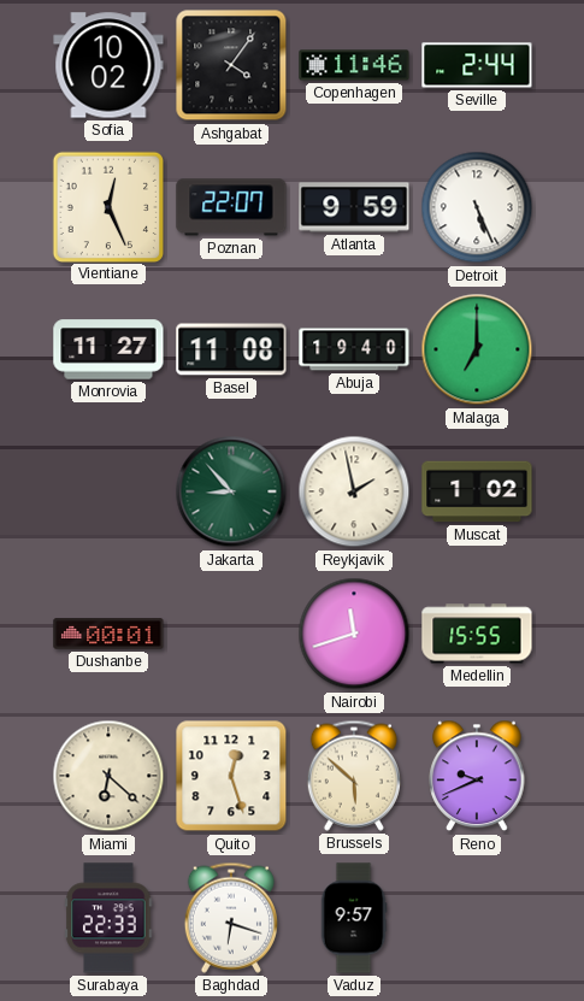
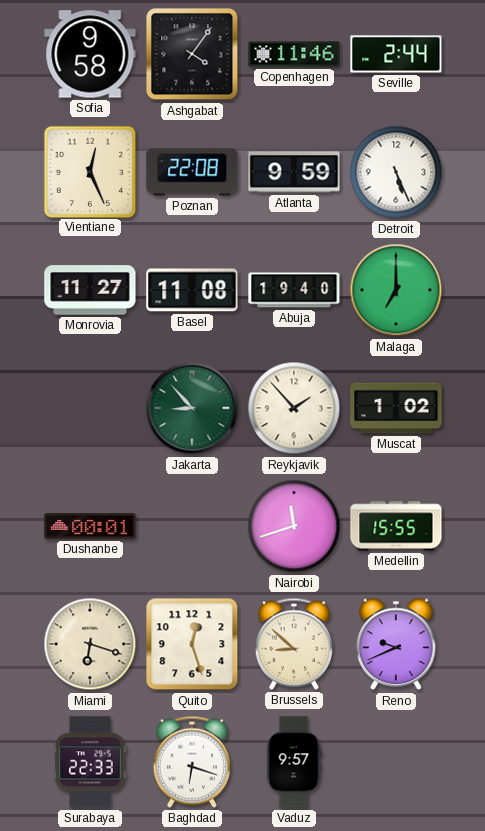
Sofia: 10:02 -> 9:58
Poznan: 22:07 -> 22:08
Reykjavik: 1:58 -> 1:53
Miami: 6:22 -> 6:18
Brussels: 5:52 -> 8:52
